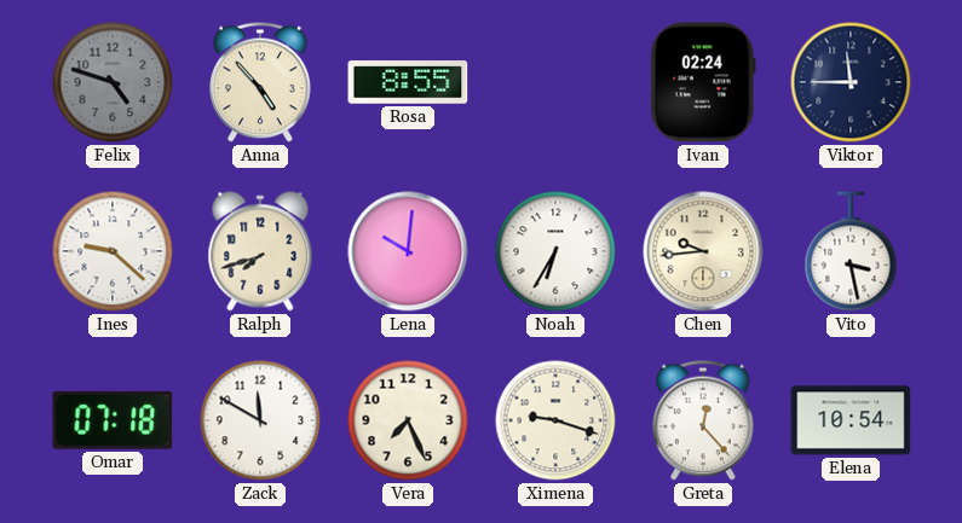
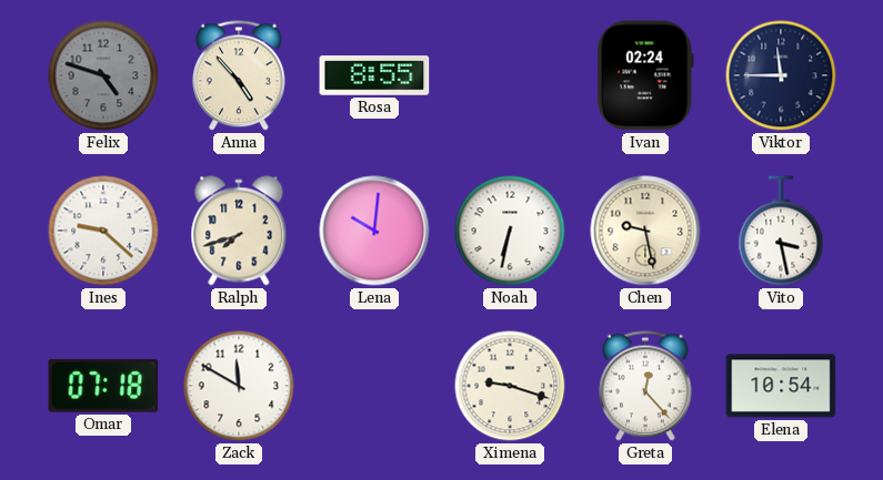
Noah: 6:35 -> 6:32
Chen: 9:44 -> 9:28
Vera: 7:26 -> none
